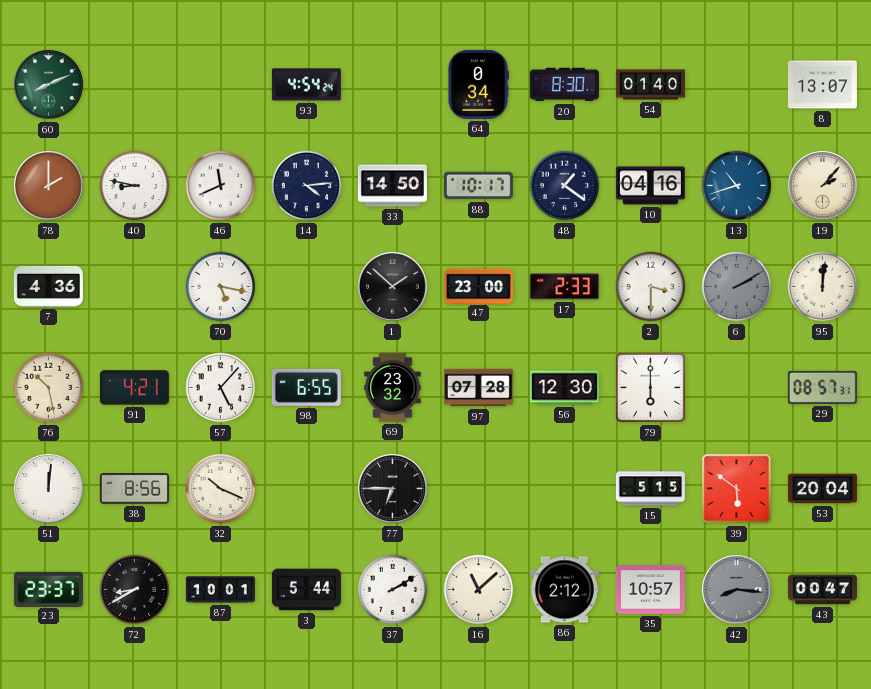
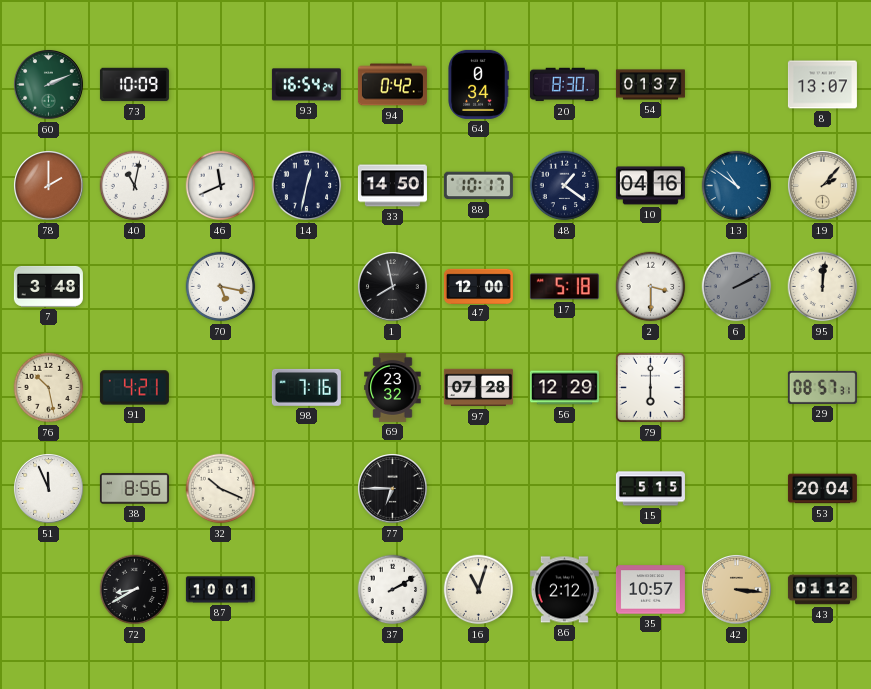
60: 8:11 -> 2:11
73: none -> 10:09
93: 4:54 -> 16:54
94: none -> 0:42
54: 01:40 -> 01:37
40: 8:47 -> 11:02
14: 4:14 -> 12:32
13: 10:42 -> 10:51
7: 4:36 -> 3:48
1: 1:52 -> 7:58
47: 23:00 -> 12:00
17: 2:33 -> 5:18
57: 5:07 -> none
98: 6:55 -> 7:16
56: 12:30 -> 12:29
51: 12:01 -> 11:56
39: 5:51 -> none
23: 23:37 -> none
3: 5:44 -> none
16: 11:08 -> 11:03
42: 8:16 -> 3:16
42 dial: grey -> champagne
43: 00:47 -> 01:12
